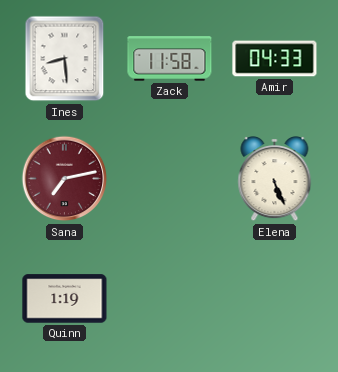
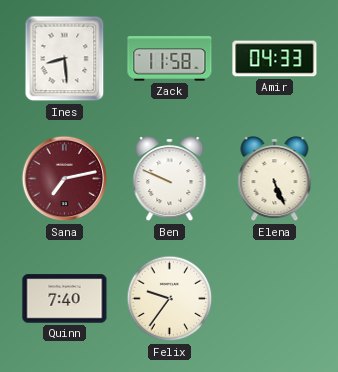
Ben: none -> 9:49
Quinn: 1:19 -> 7:40
Felix: none -> 9:36
